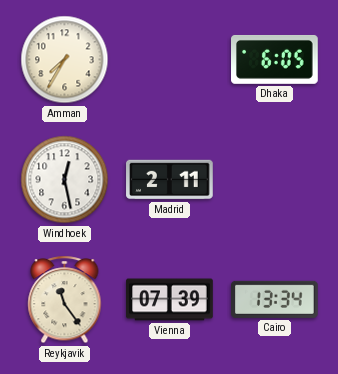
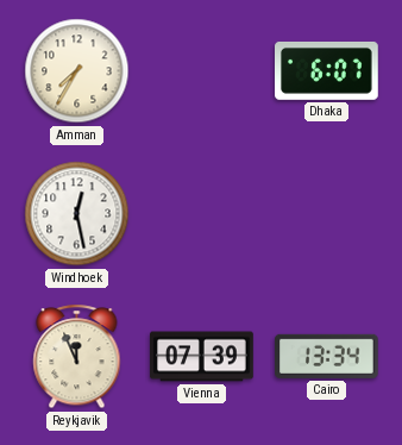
Dhaka: 6:05 -> 6:07
Madrid: 2:11 -> none
Reykjavik: 11:24 -> 11:56
